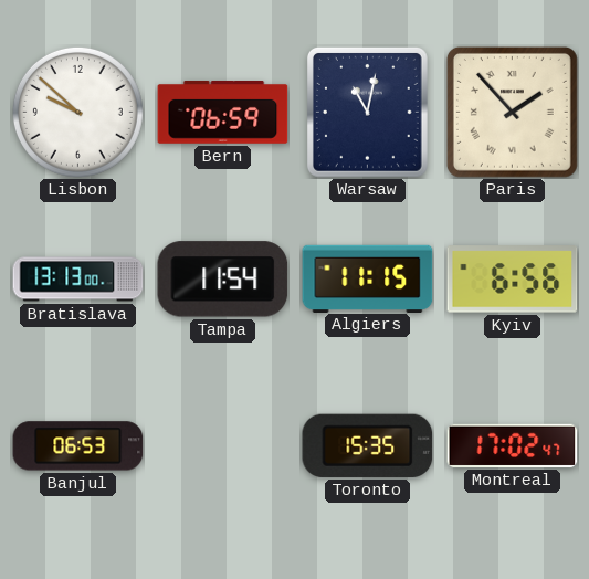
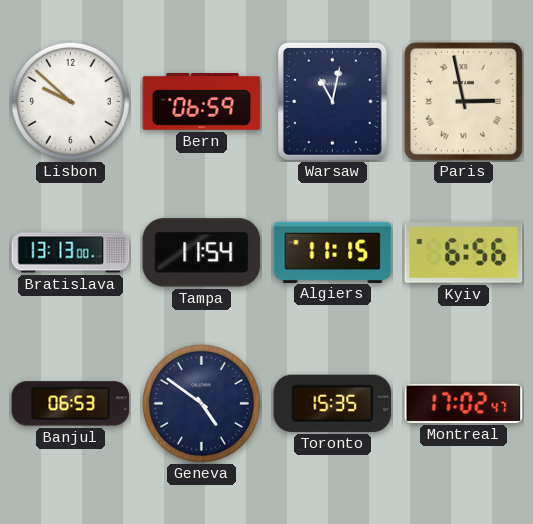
Paris: 1:53 -> 2:58
Geneva: none -> 4:51
